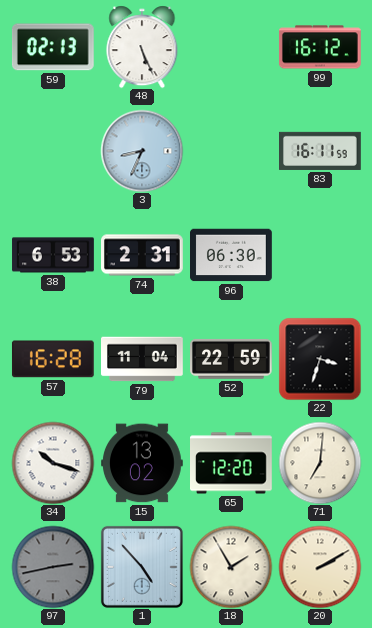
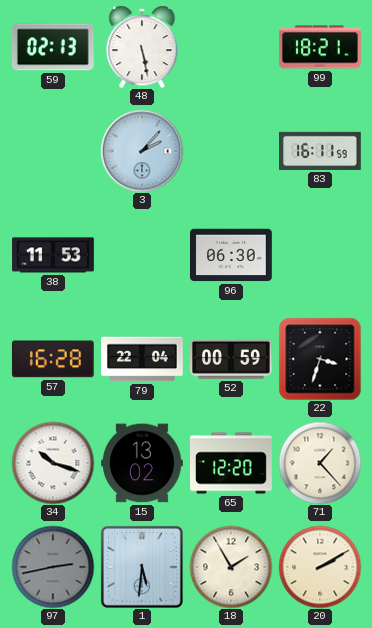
48: 5:26 -> 5:28
99: 16:12 -> 18:21
3: 8:34 -> 2:07
38: 6:53 -> 11:53
74: 2:31 -> none
79: 11:04 -> 22:04
52: 22:59 -> 00:59
71: 7:01 -> 1:23
1: 4:53 -> 5:31
